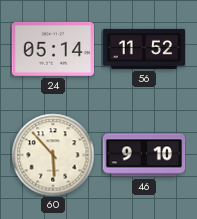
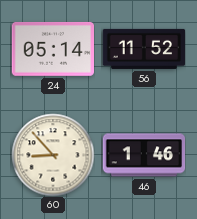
60: 5:53 -> 8:53
46: 9:10 -> 1:46
